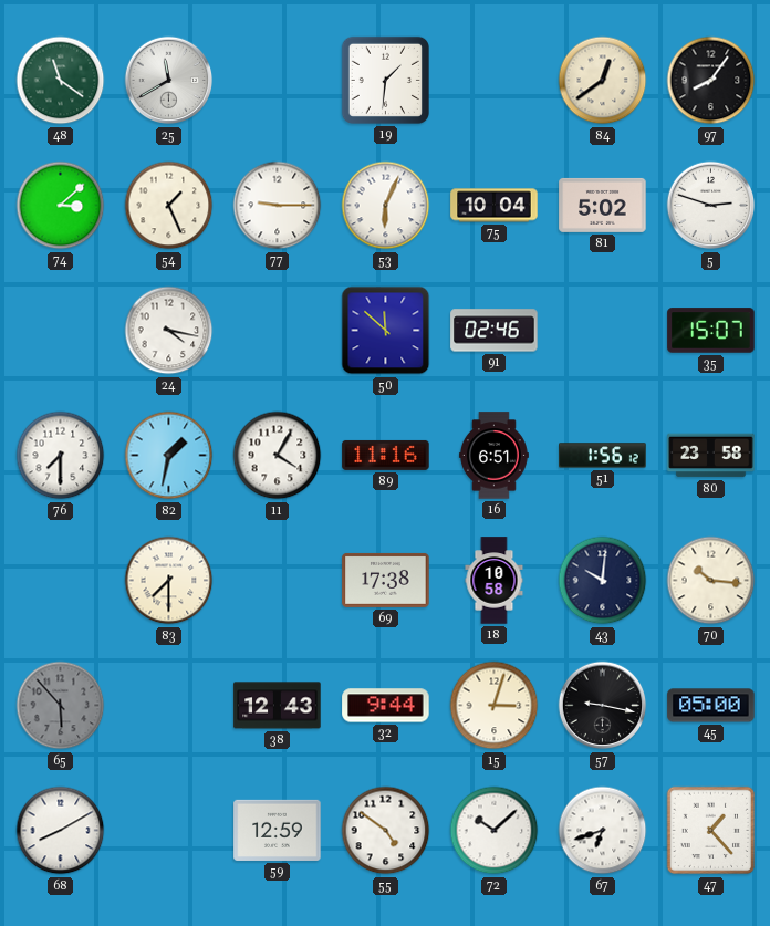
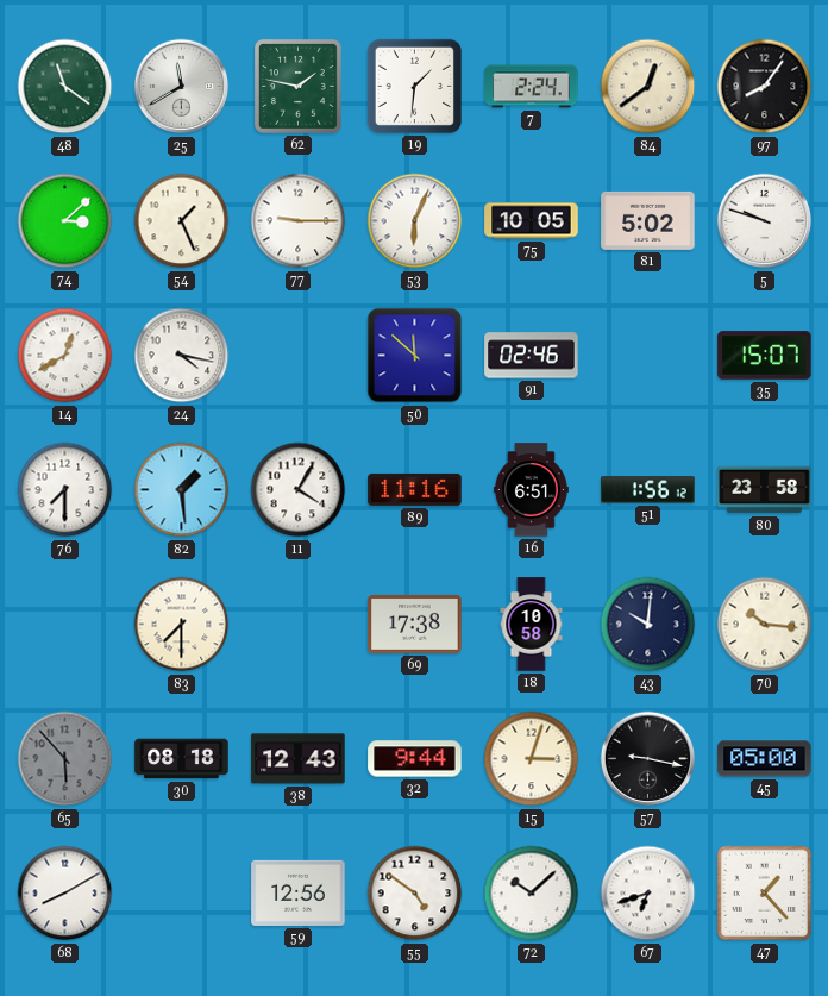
62: none -> 1:47
7: none -> 2:24
75: 10:04 -> 10:05
5: 2:48 -> 9:48
14: none -> 12:40
82: 1:32 -> 1:29
30: none -> 08:18
59: 12:59 -> 12:56
